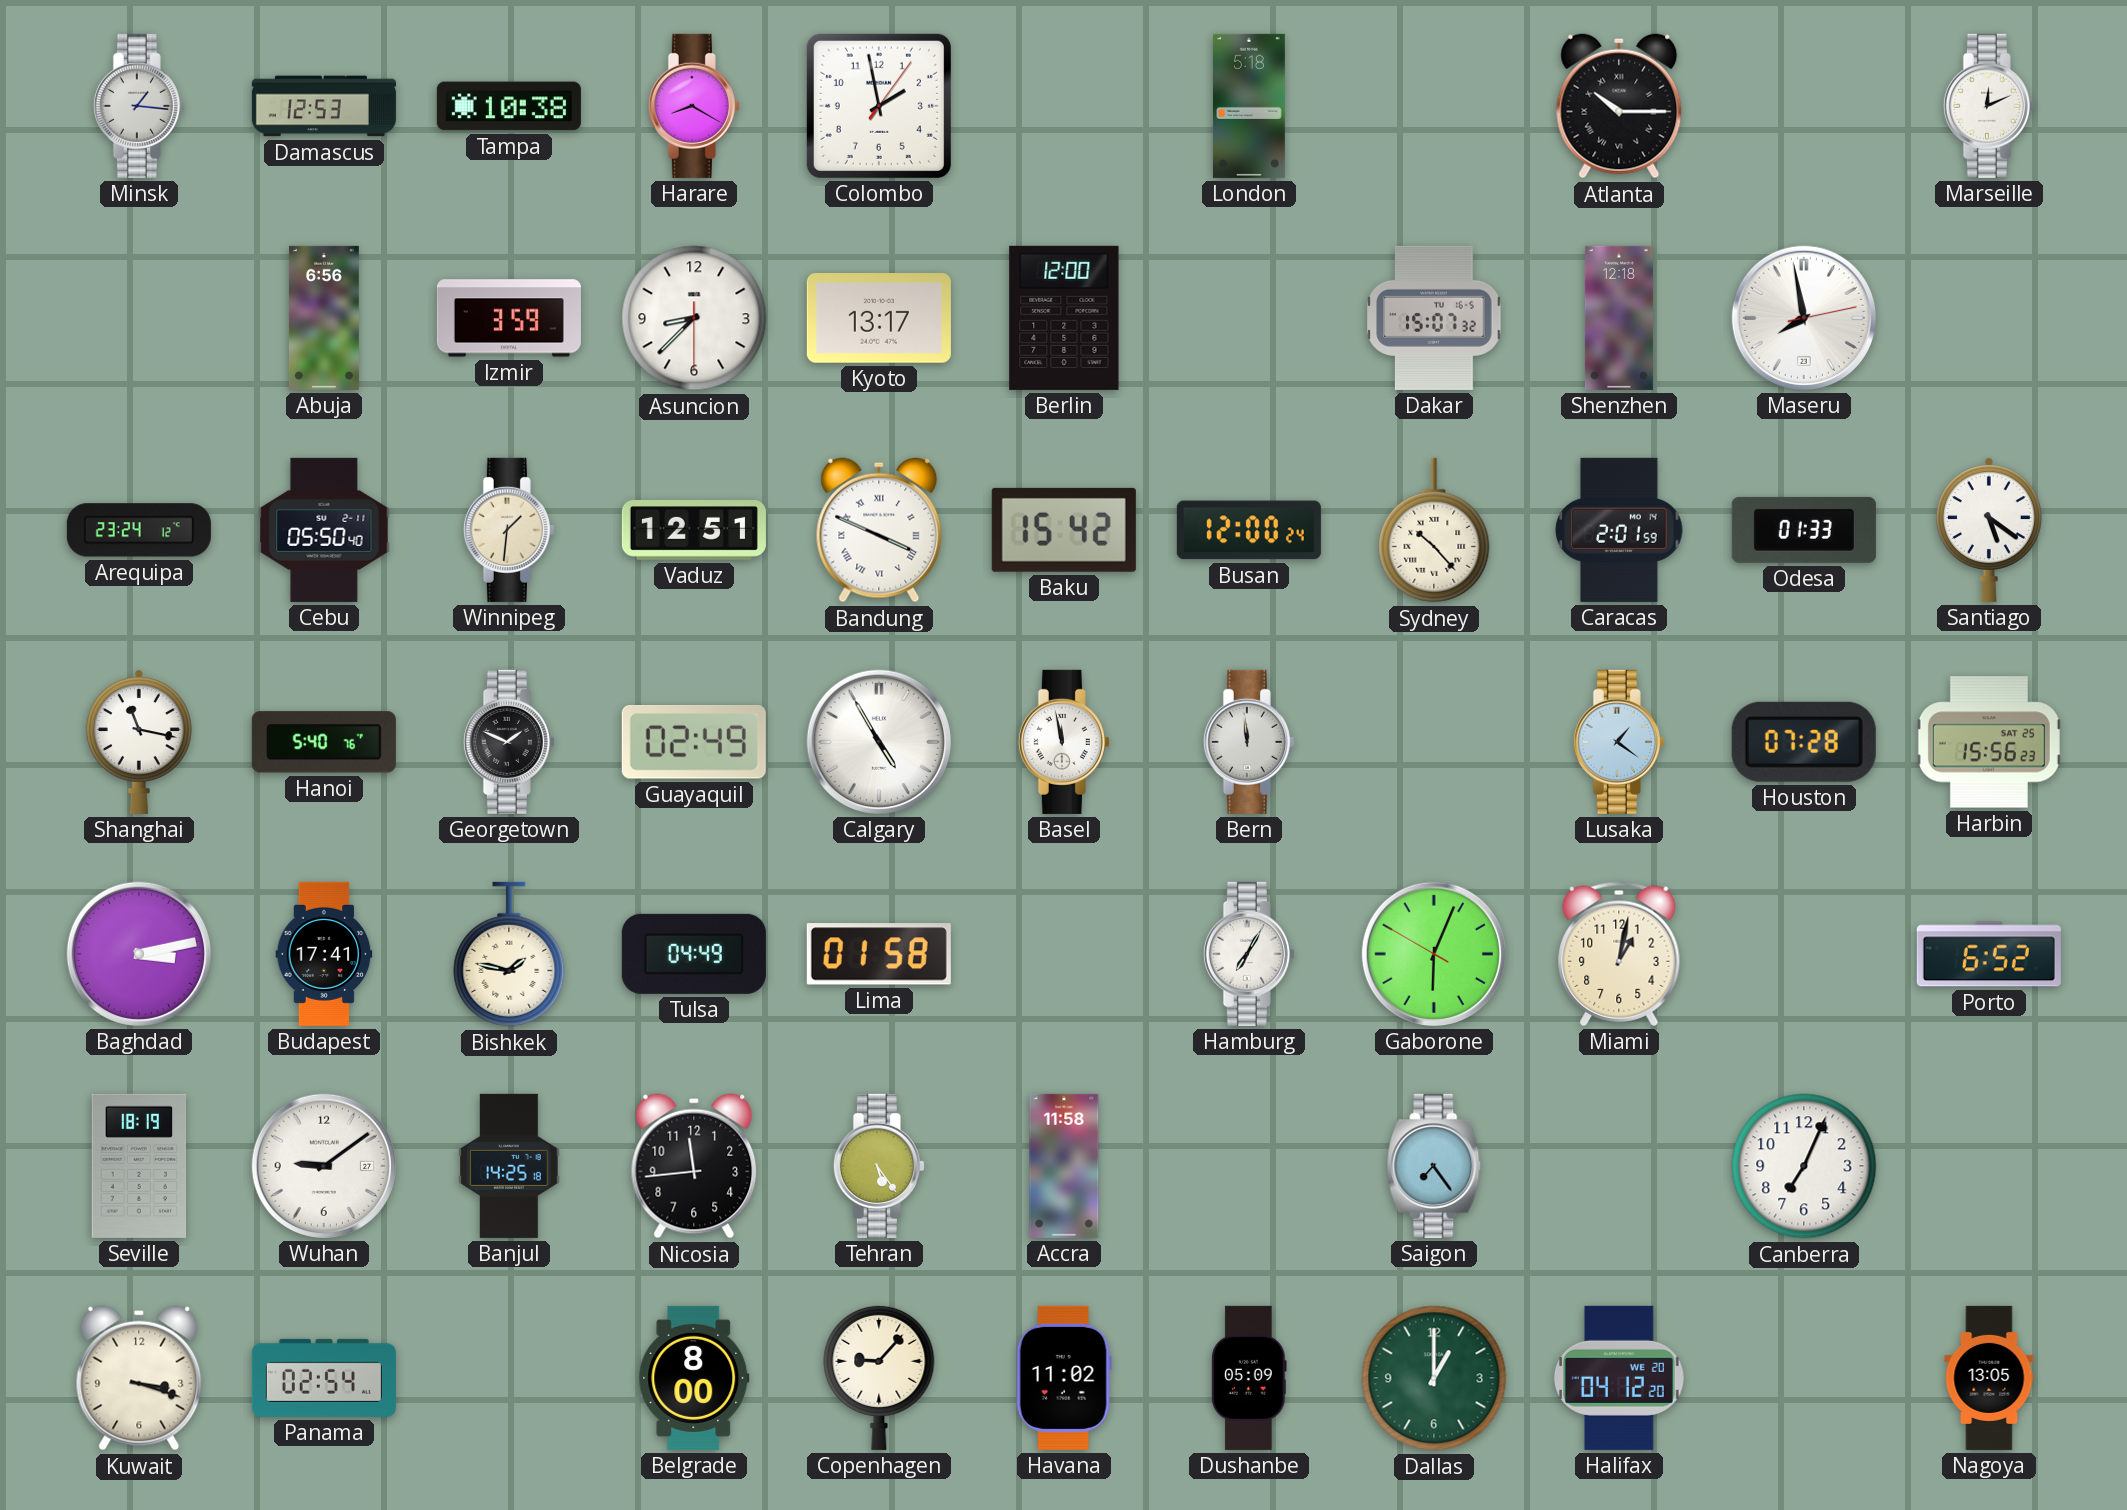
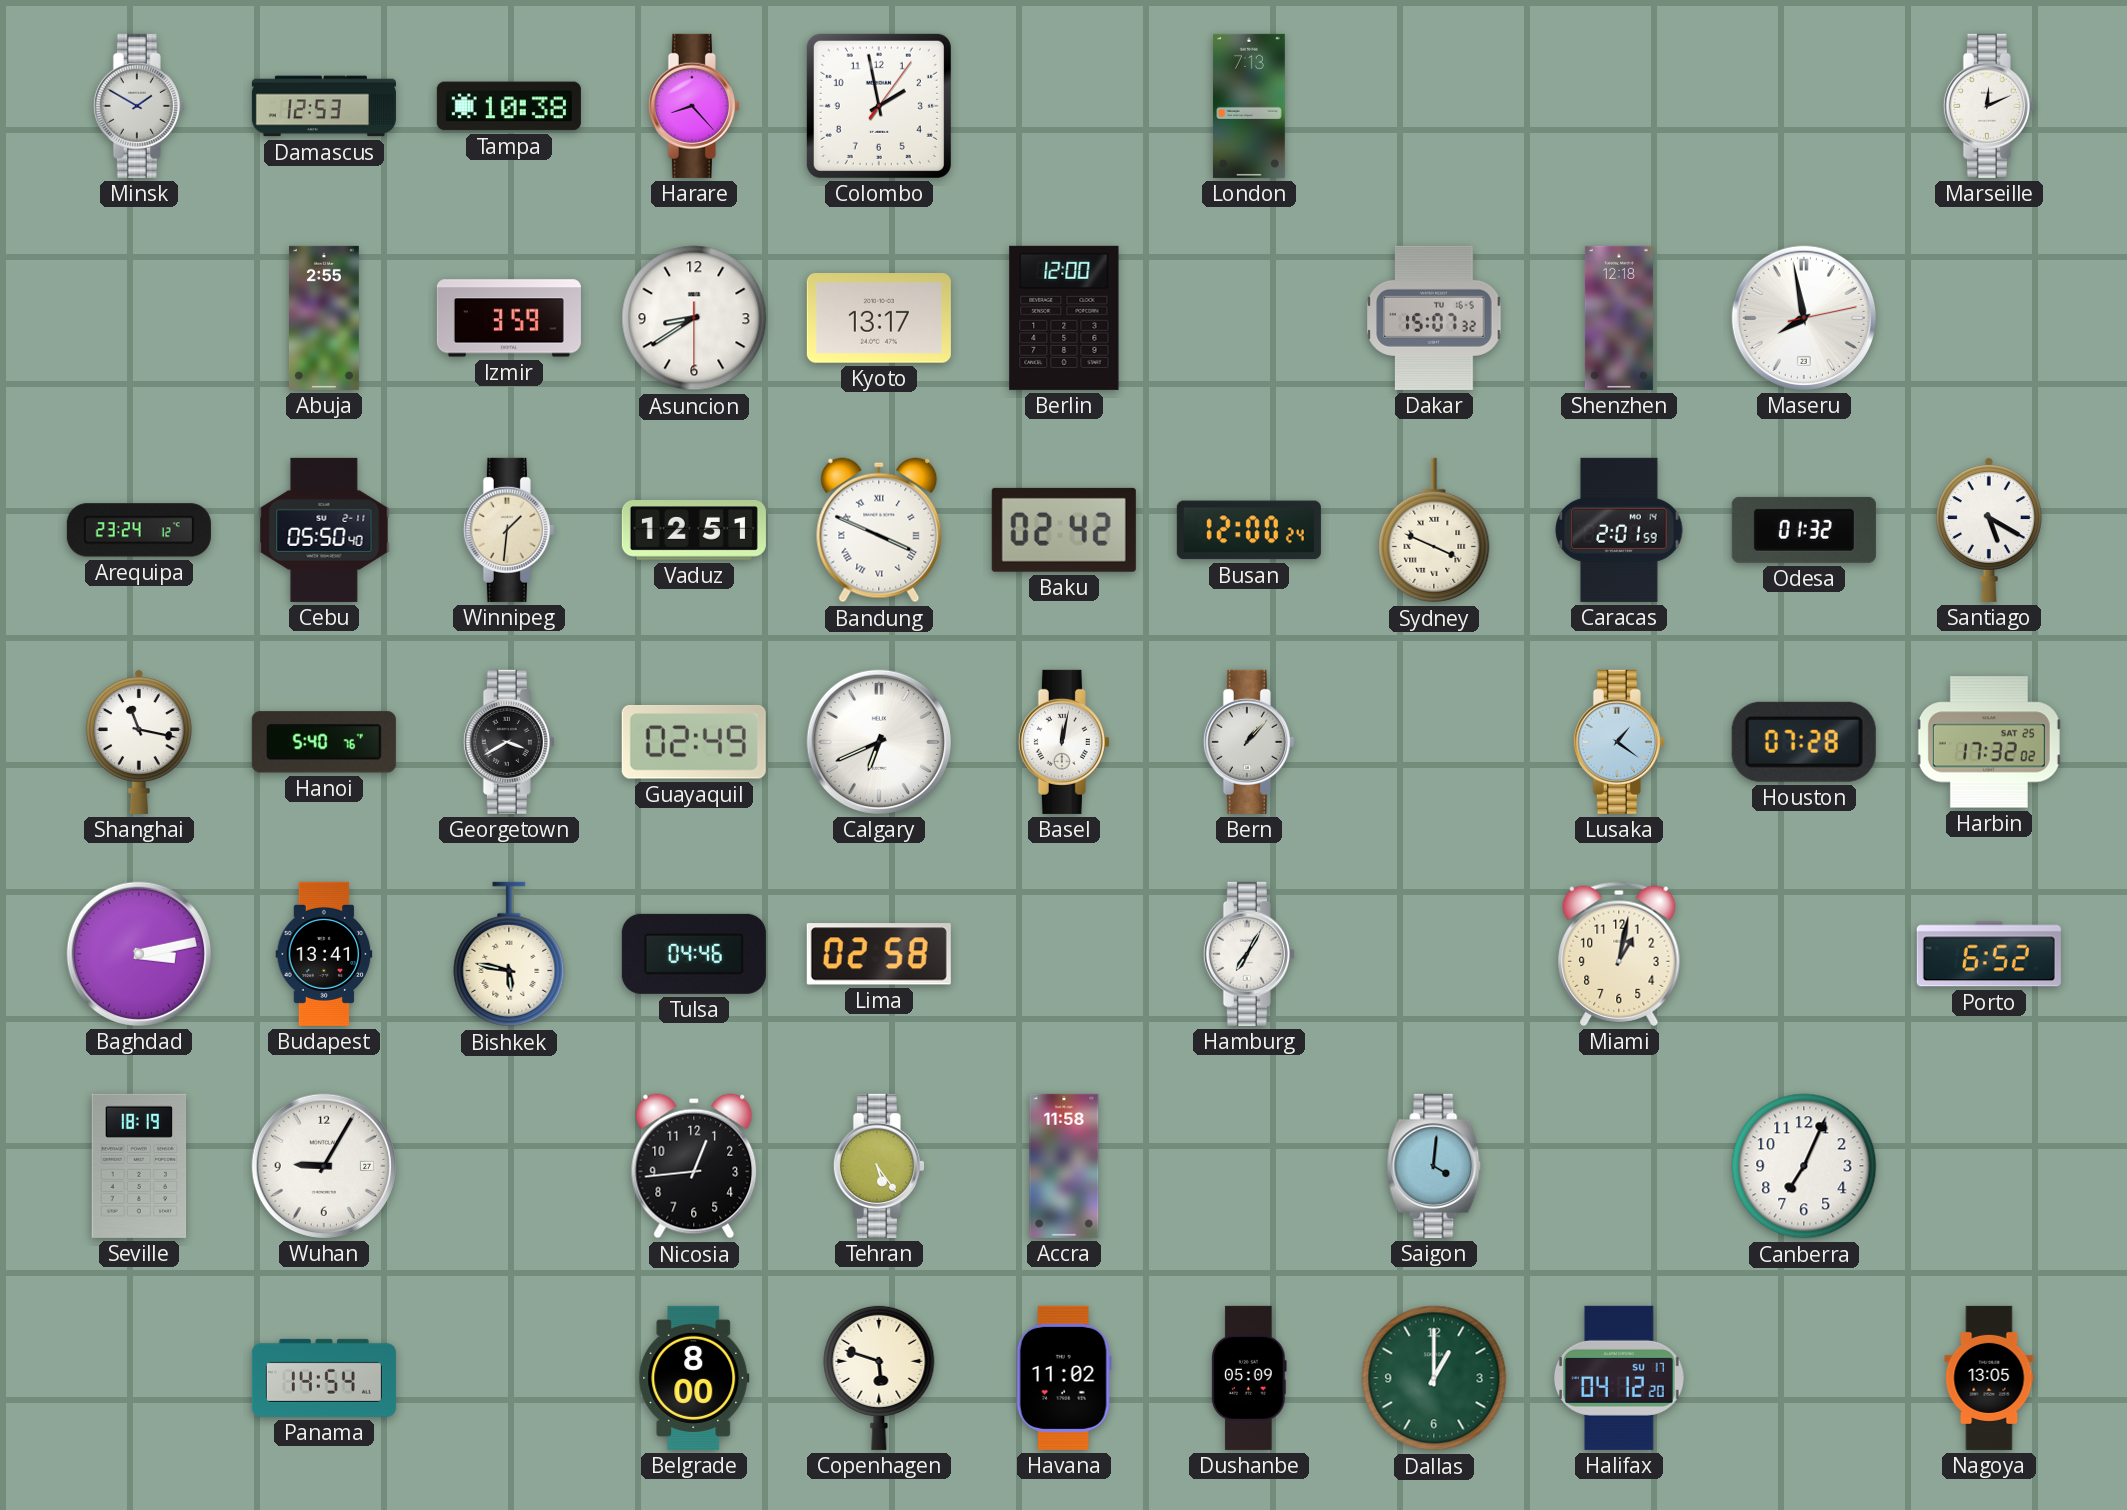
Minsk: 1:16 -> 1:50
Harare: 8:20 -> 8:23
London: 5:18 -> 7:13
Atlanta: 10:15 -> none
Abuja: 6:56 -> 2:55
Asuncion: 8:37 -> 8:39
Baku: 15:42 -> 02:42
Sydney: 10:23 -> 3:49
Odesa: 01:33 -> 01:32
Santiago: 5:21 -> 5:20
Georgetown: 1:49 -> 3:40
Calgary: 4:55 -> 6:41
Basel: 11:58 -> 12:02
Bern: 11:59 -> 1:07
Harbin: 15:56 -> 17:32
Budapest: 17:41 -> 13:41
Bishkek: 1:47 -> 5:47
Tulsa: 04:49 -> 04:46
Lima: 01:58 -> 02:58
Gaborone: 6:03 -> none
Wuhan: 9:09 -> 9:05
Banjul: 14:25 -> none
Nicosia: 11:44 -> 12:44
Saigon: 7:24 -> 4:01
Kuwait: 3:18 -> none
Panama: 02:54 -> 14:54
Copenhagen: 9:07 -> 5:48
Halifax date: WE 20 -> SU 17
